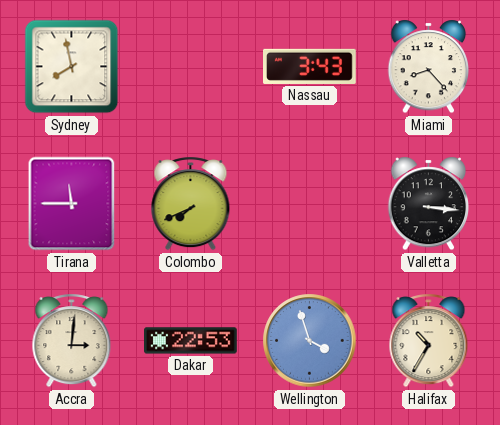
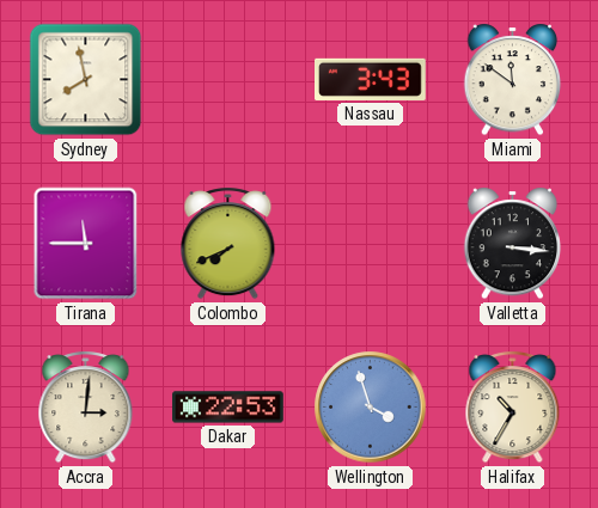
Miami: 8:23 -> 11:51
